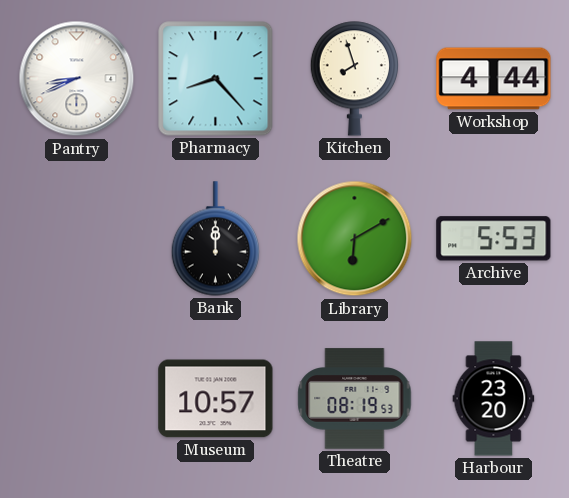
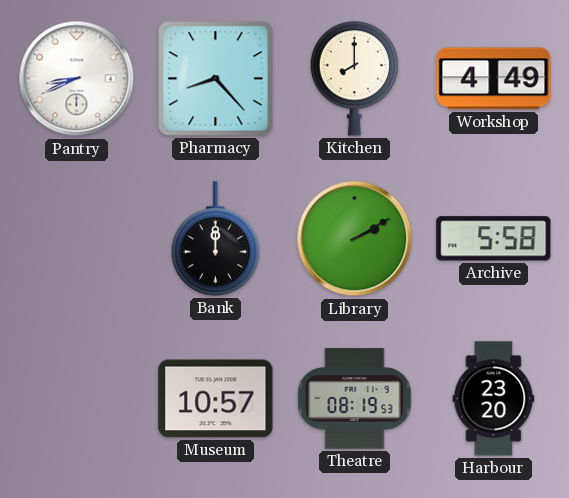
Kitchen: 7:57 -> 8:00
Workshop: 4:44 -> 4:49
Library: 6:10 -> 2:10
Archive: 5:53 -> 5:58
